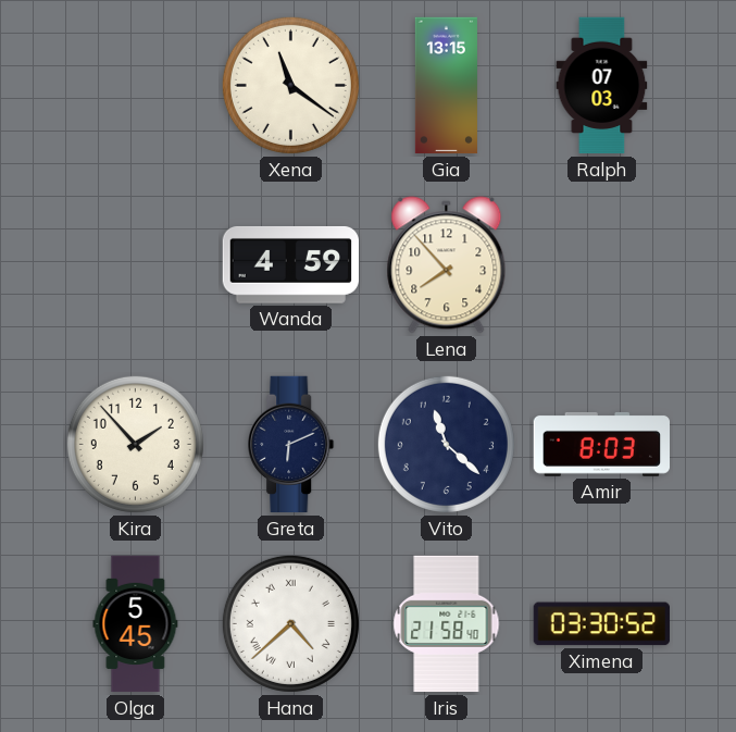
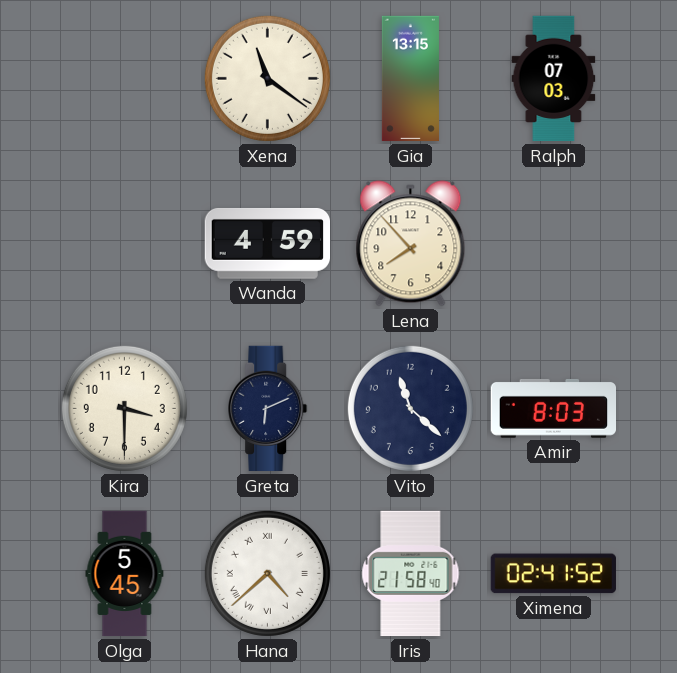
Kira: 1:53 -> 3:30
Ximena: 03:30 -> 02:41
